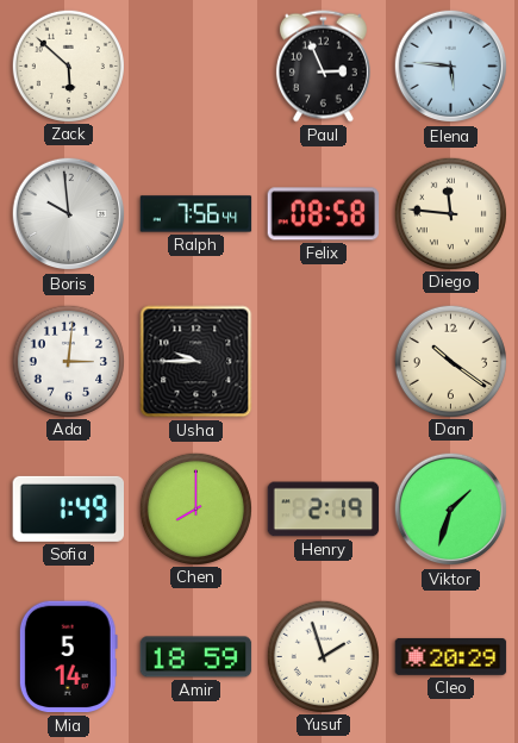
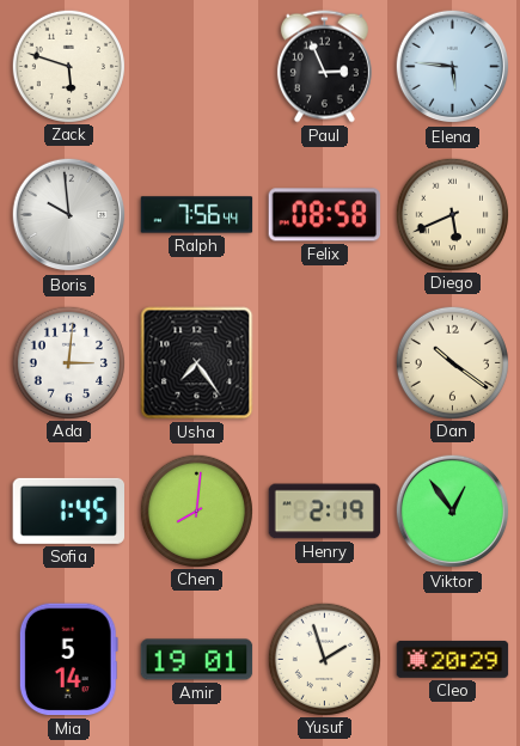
Zack: 5:52 -> 5:48
Diego: 11:46 -> 5:41
Usha: 9:45 -> 7:24
Sofia: 1:49 -> 1:45
Chen: 8:00 -> 8:01
Viktor: 1:33 -> 12:54
Amir: 18:59 -> 19:01
